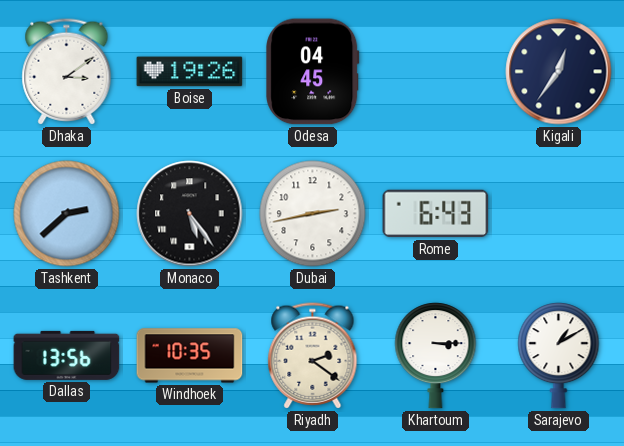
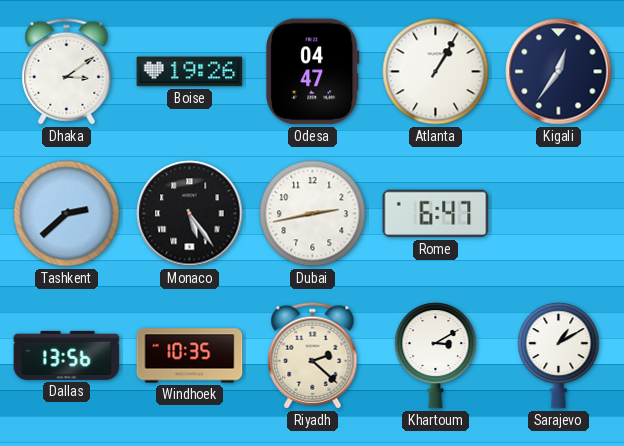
Odesa: 04:45 -> 04:47
Atlanta: none -> 1:05
Rome: 6:43 -> 6:47
Riyadh: 2:21 -> 2:22
Khartoum: 3:15 -> 3:10
